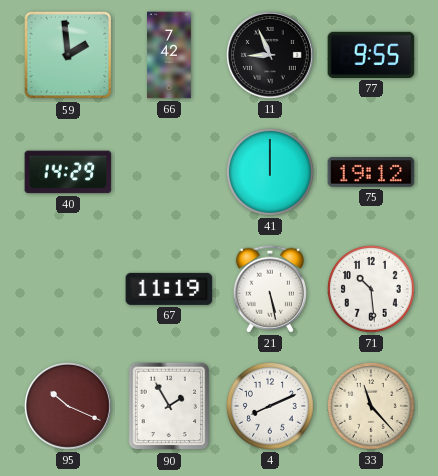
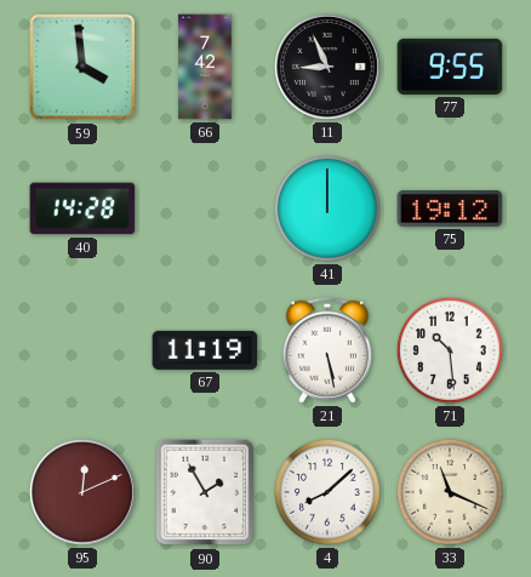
59: 1:59 -> 3:59
40: 14:29 -> 14:28
95: 10:19 -> 12:11
4: 8:11 -> 8:08
33: 11:23 -> 11:19
